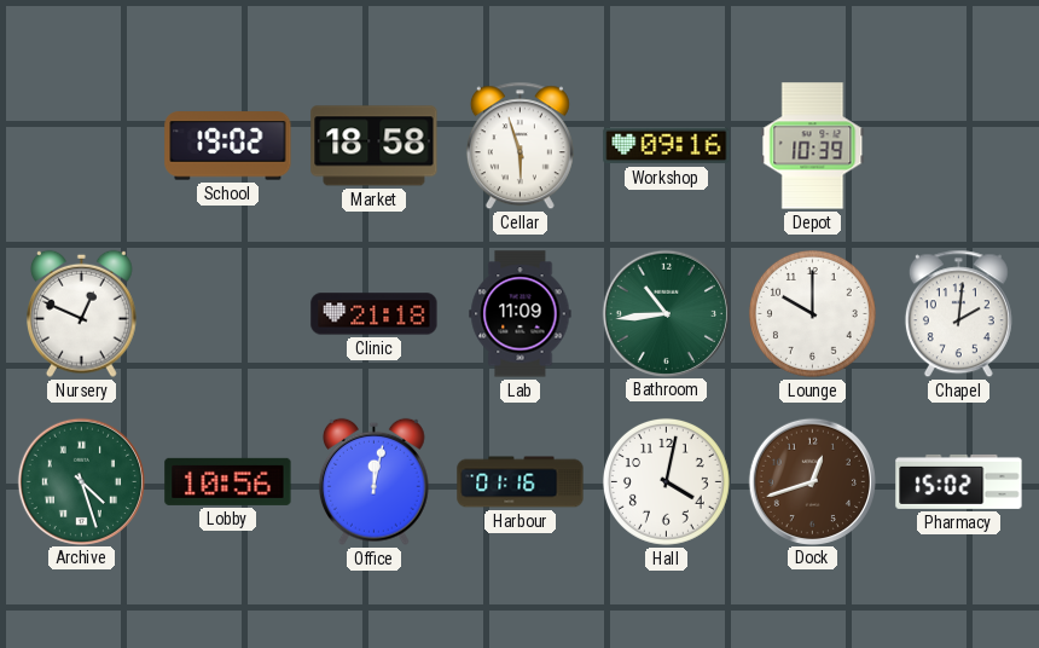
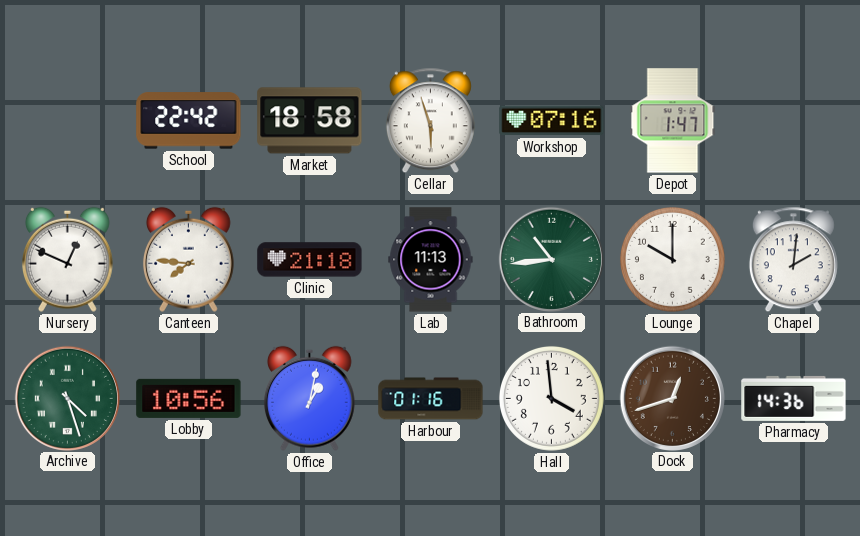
School: 19:02 -> 22:42
Workshop: 09:16 -> 07:16
Depot: 10:39 -> 1:47
Canteen: none -> 7:46
Lab: 11:09 -> 11:13
Office: 12:02 -> 1:02
Hall: 4:02 -> 3:59
Pharmacy: 15:02 -> 14:36
